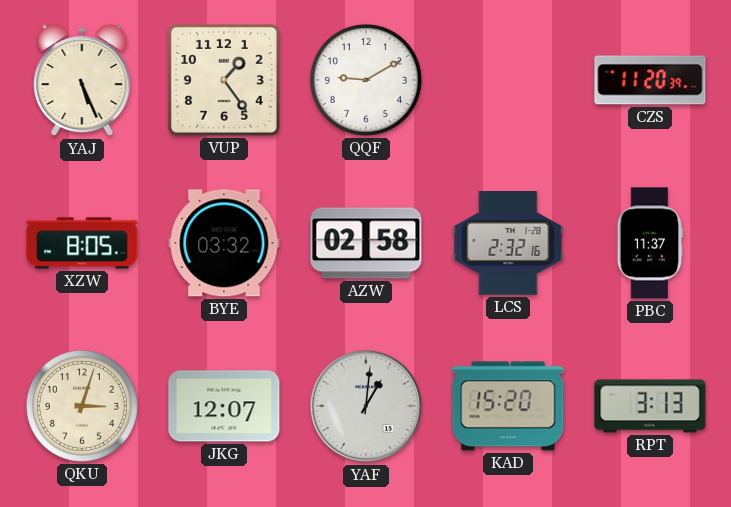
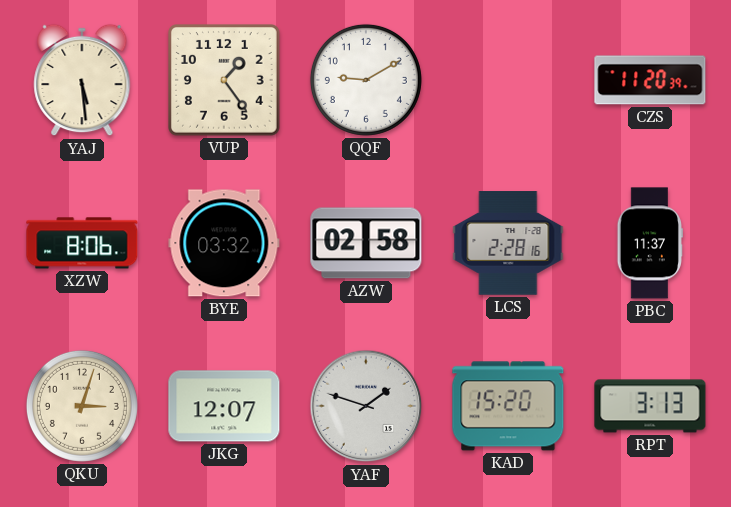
YAJ: 5:26 -> 5:29
XZW: 8:05 -> 8:06
LCS: 2:32 -> 2:28
YAF: 1:01 -> 1:48
